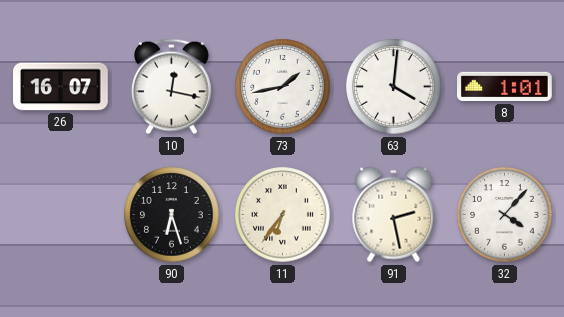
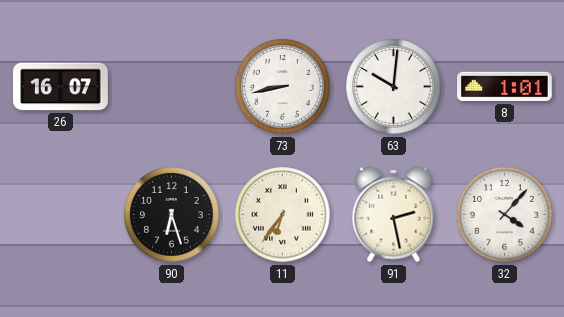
10: 12:17 -> none
73: 1:43 -> 8:43
63: 4:01 -> 10:01
